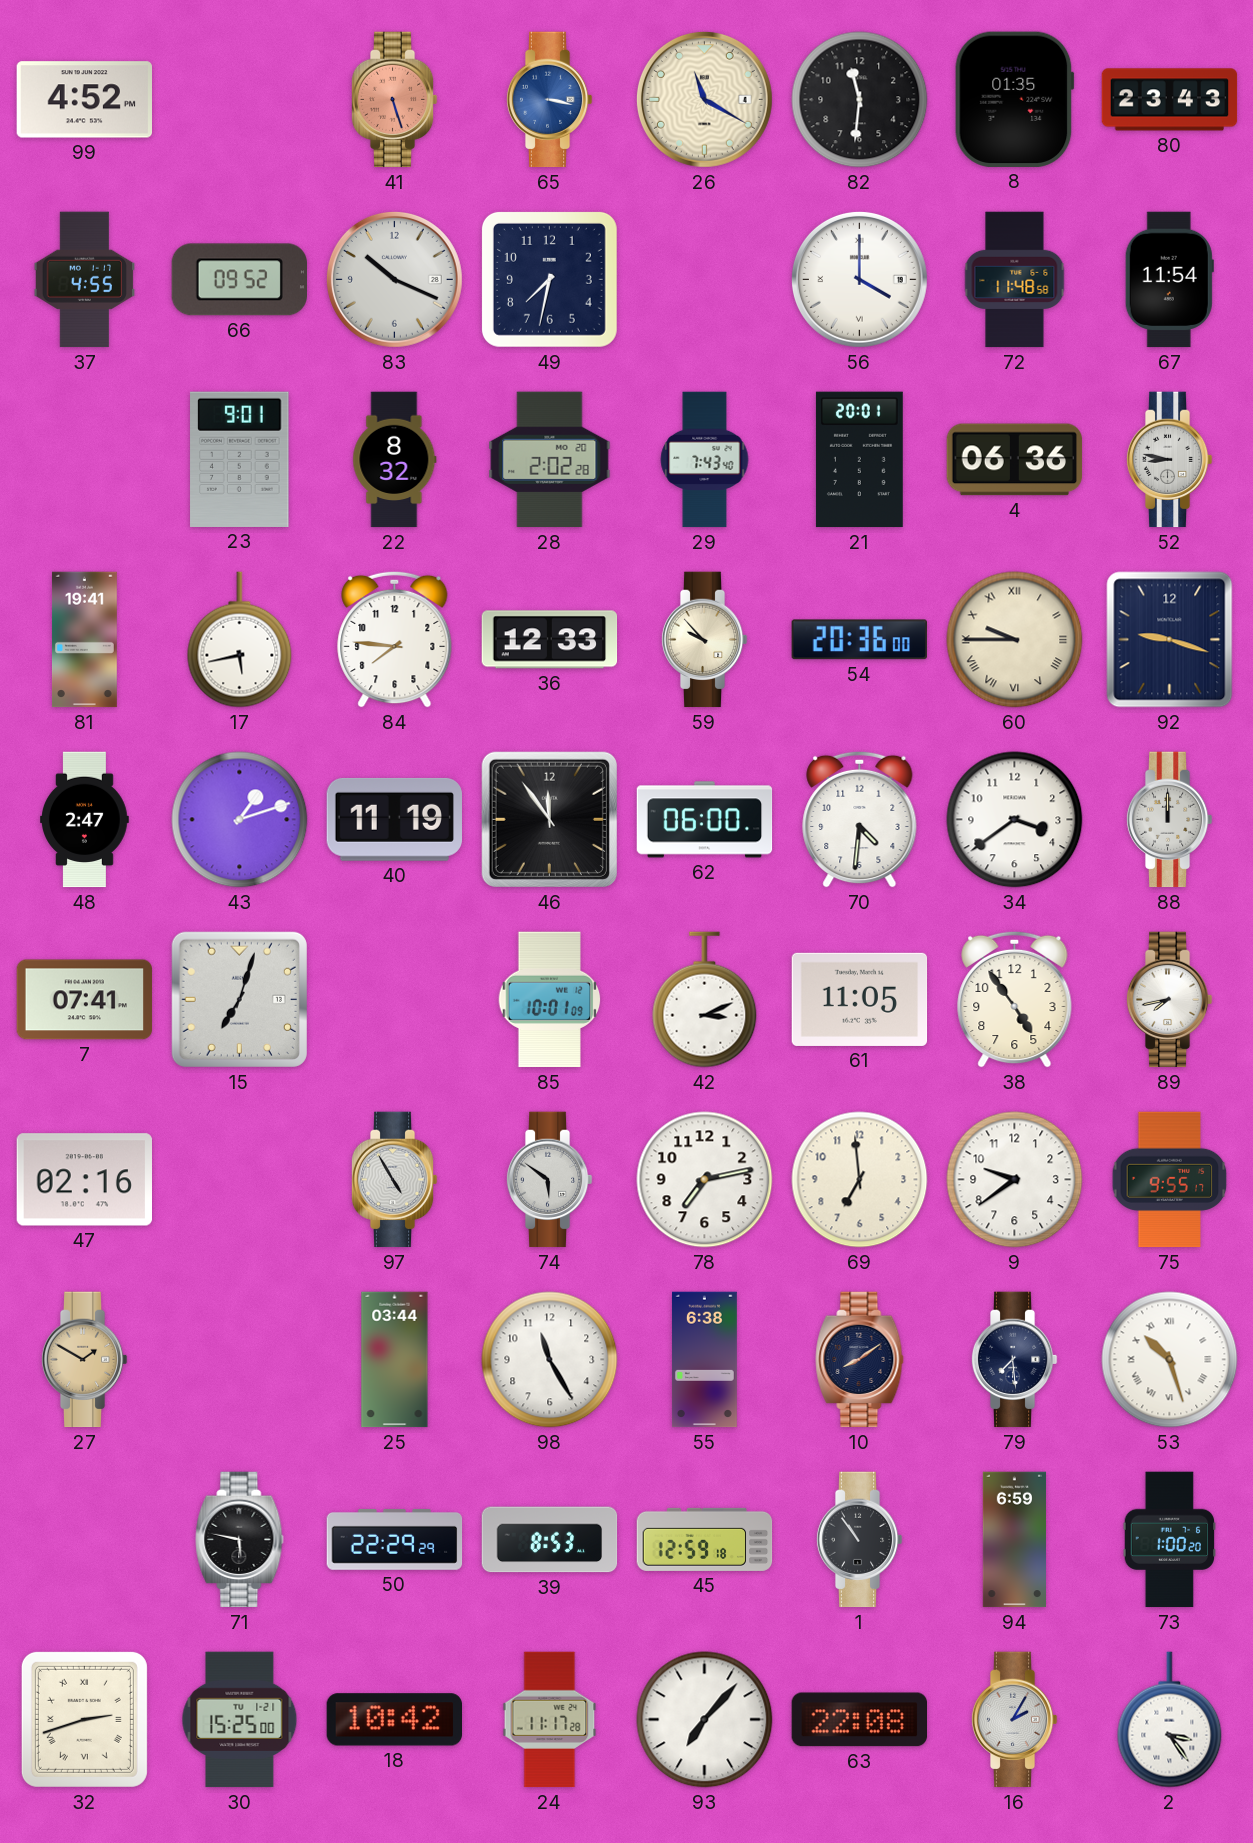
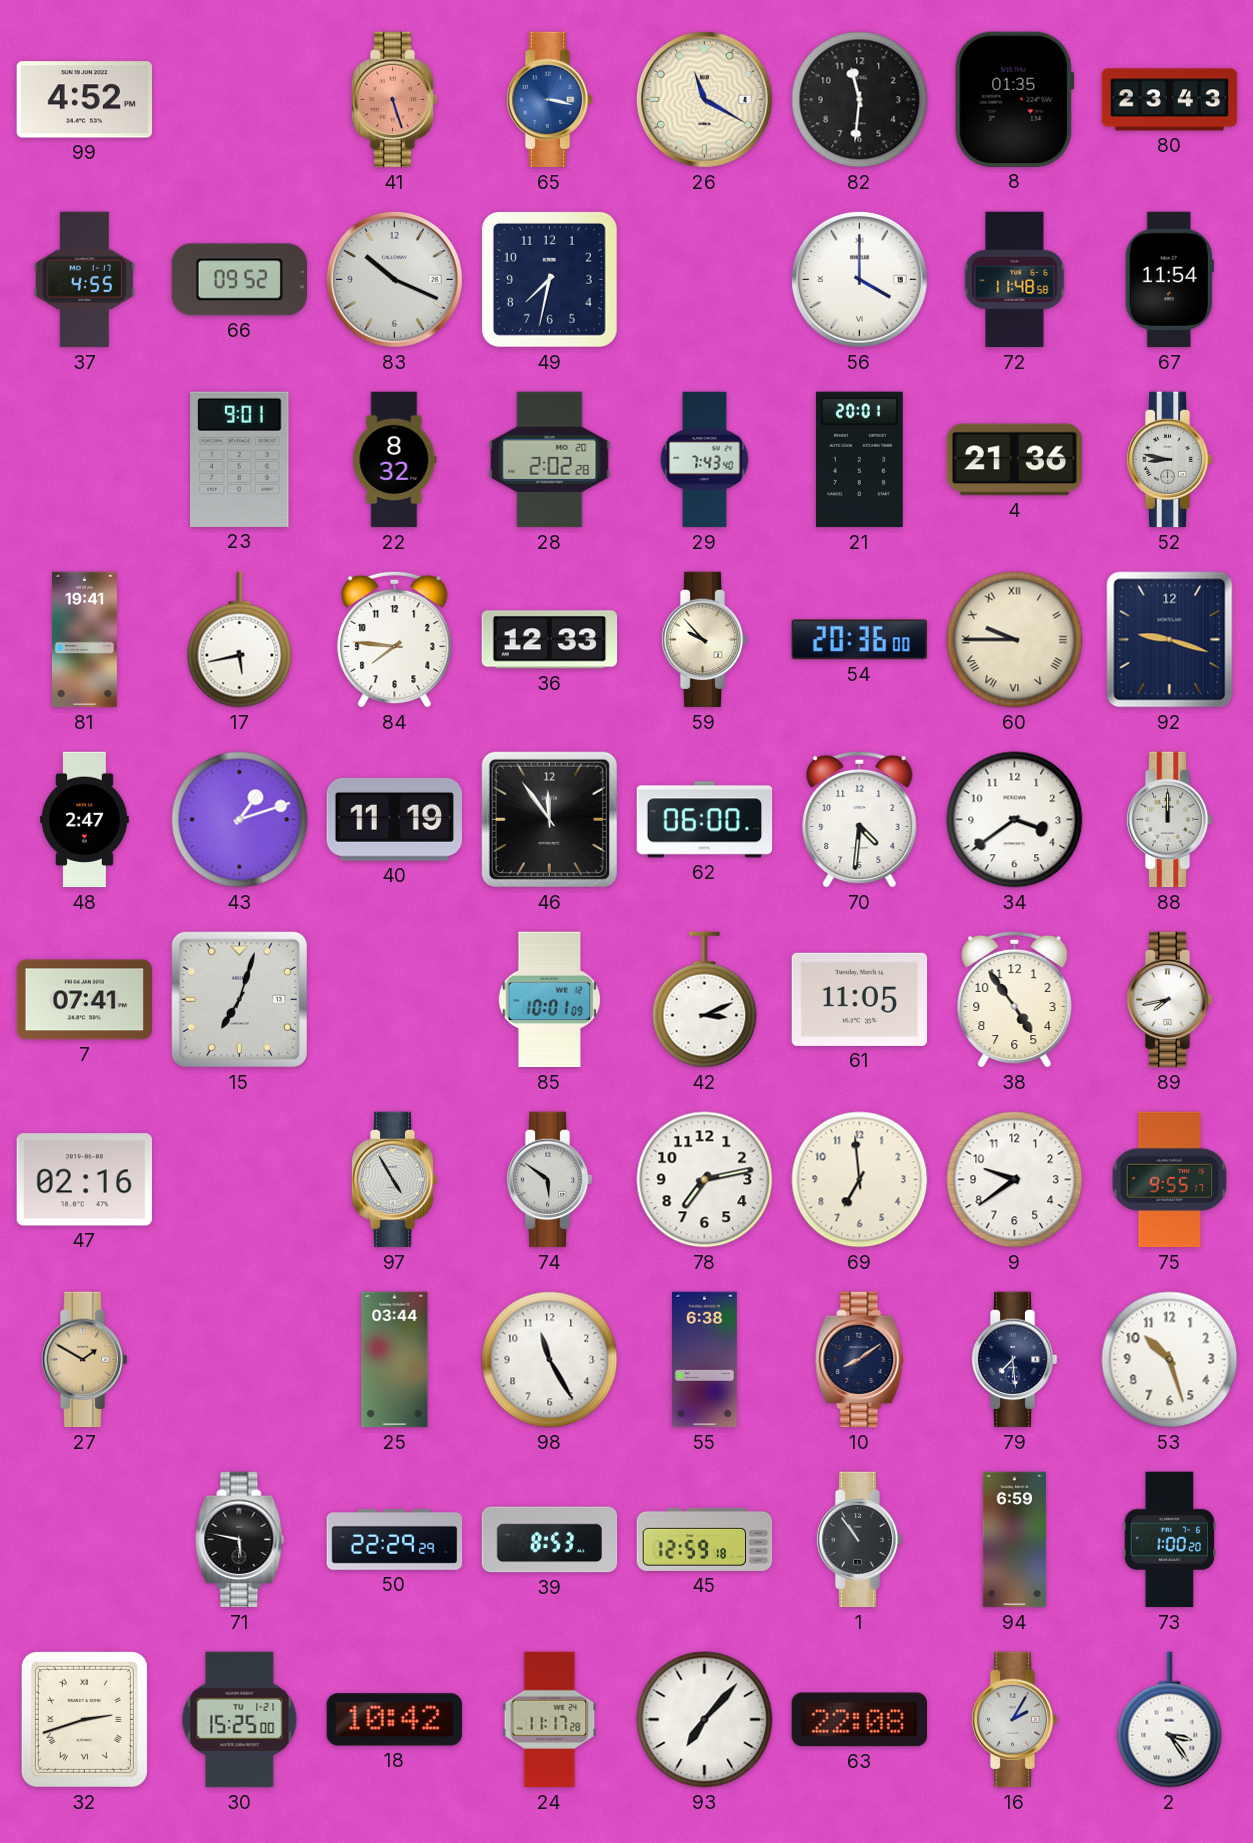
4: 06:36 -> 21:36
53 numerals: Roman -> Arabic
